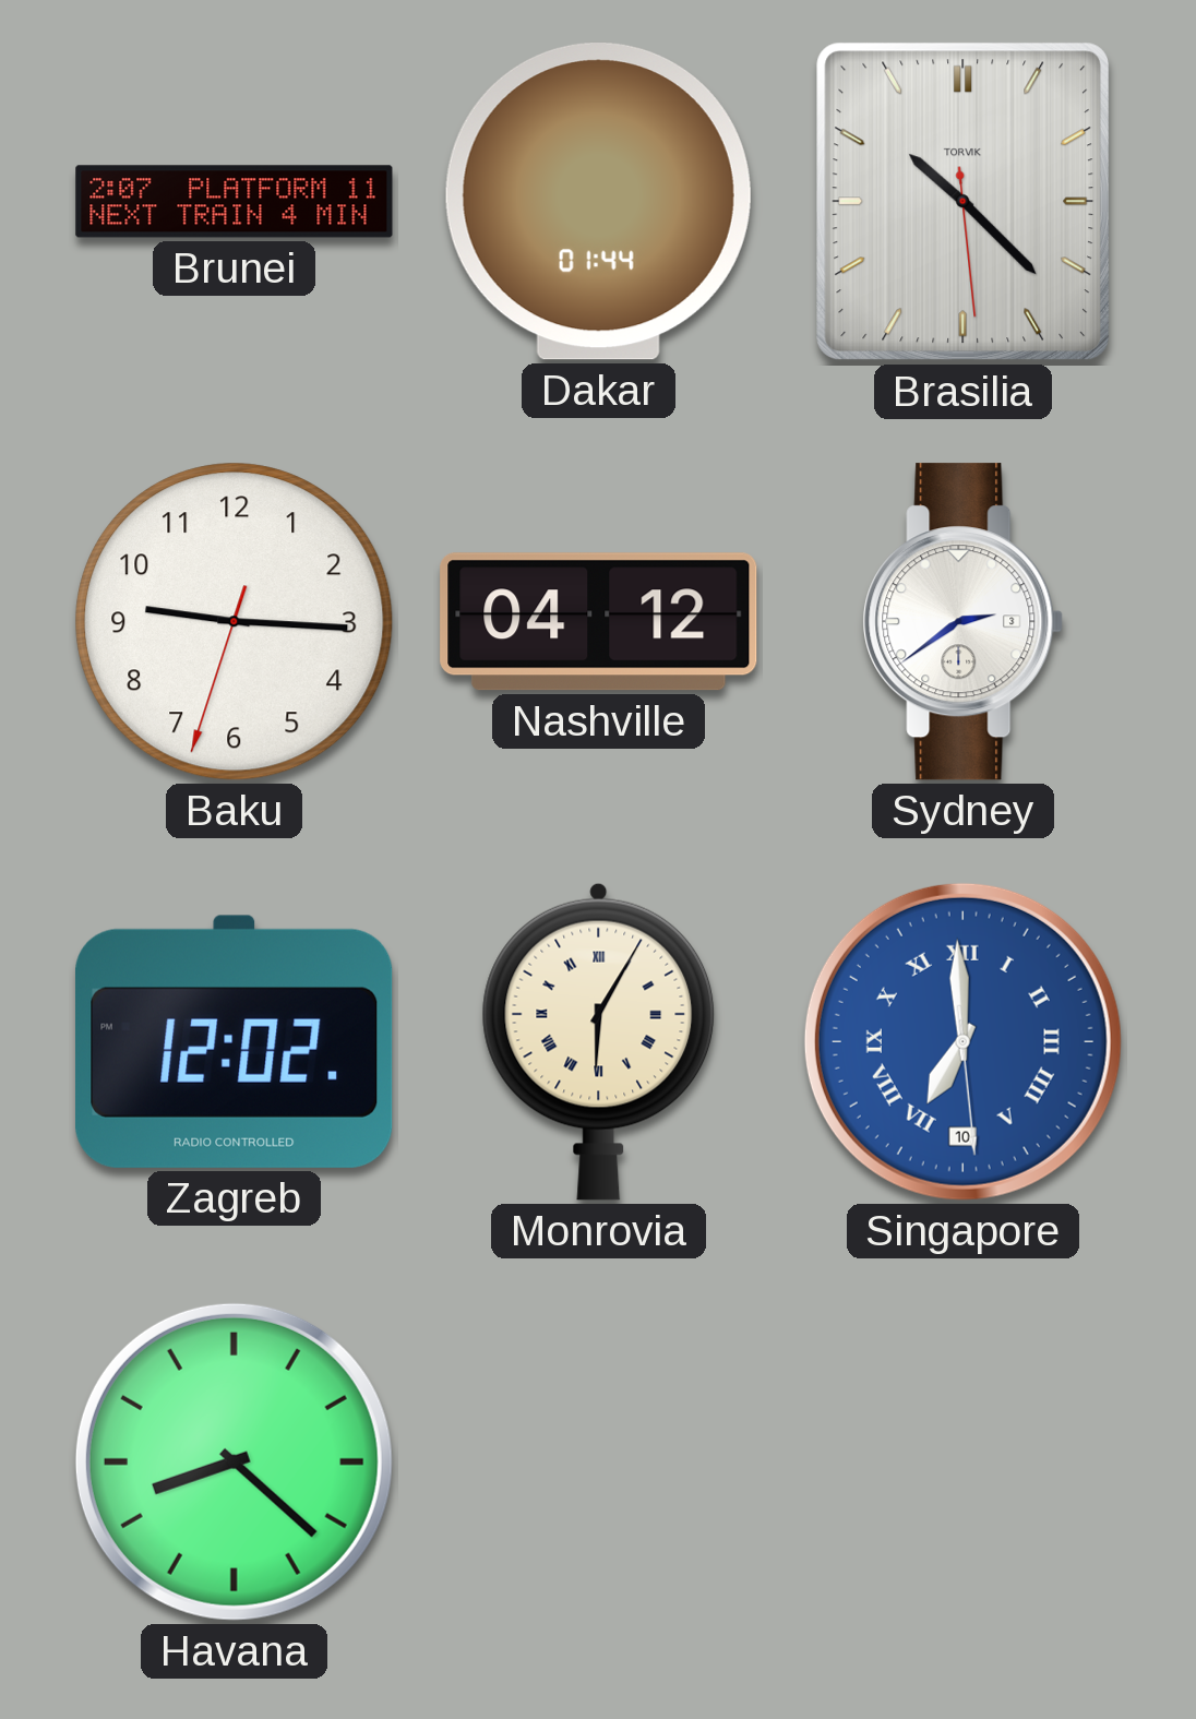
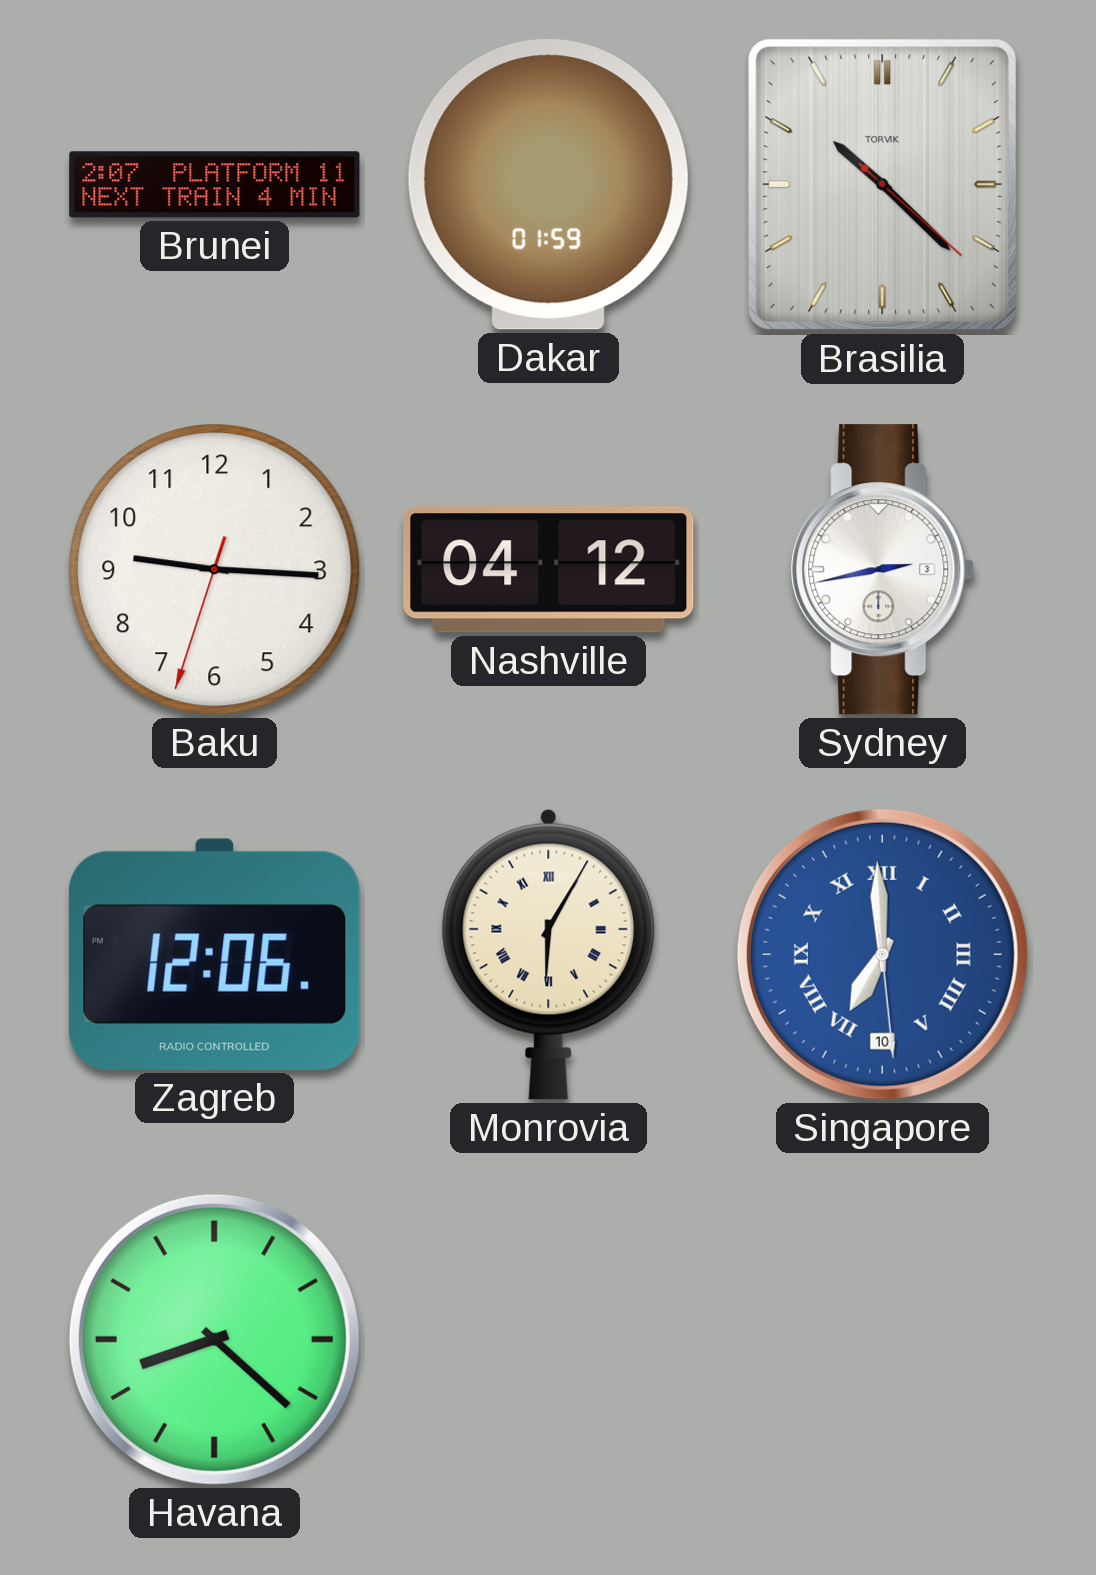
Dakar: 01:44 -> 01:59
Brasilia: 10:22:29 -> 10:22:22
Sydney: 2:39 -> 2:43
Zagreb: 12:02 -> 12:06
